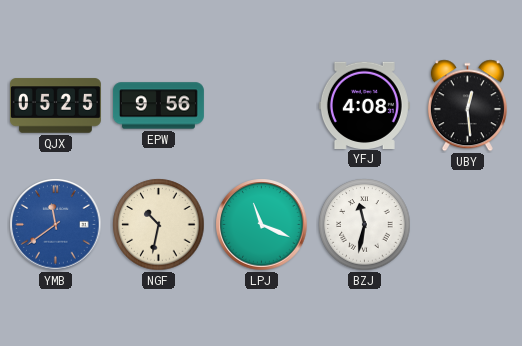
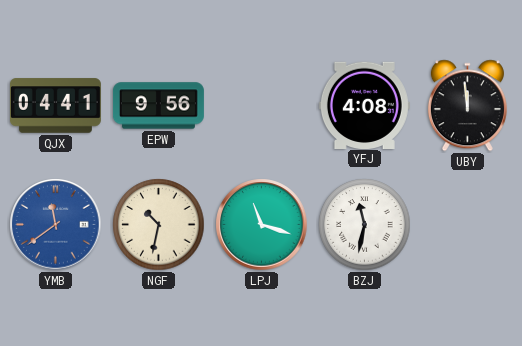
QJX: 05:25 -> 04:41
UBY: 12:29 -> 11:59
LPJ: 11:19 -> 11:18
